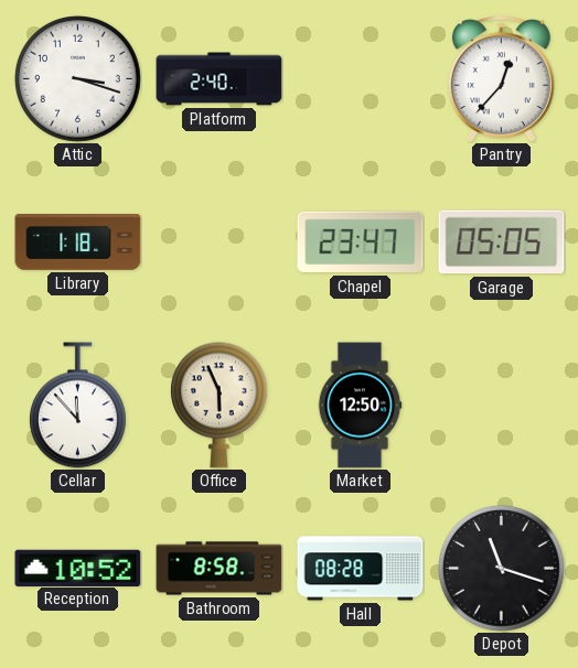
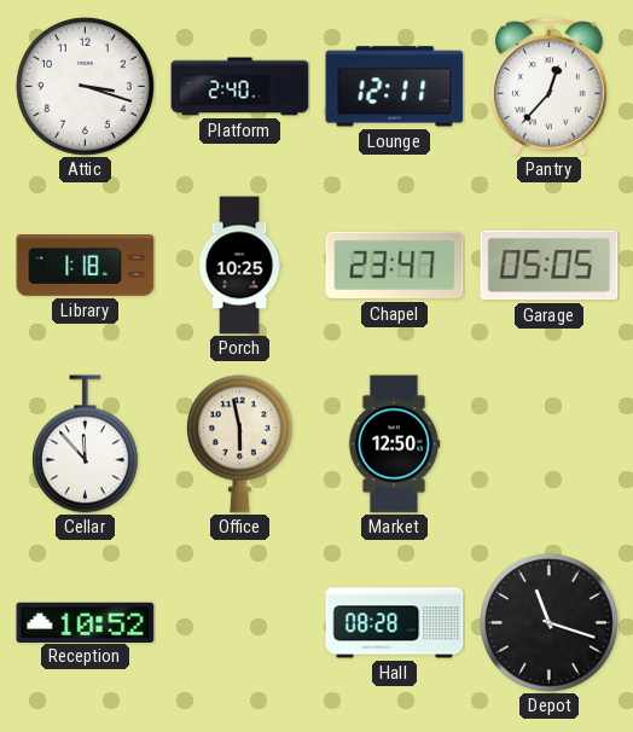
Lounge: none -> 12:11
Porch: none -> 10:25
Office: 5:56 -> 5:58
Bathroom: 8:58 -> none
